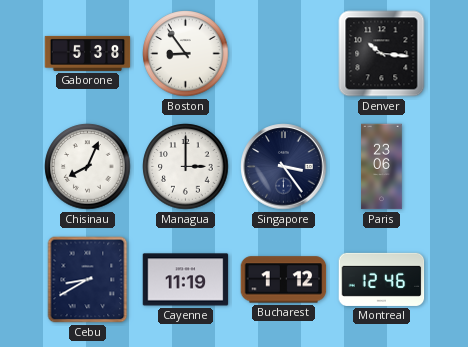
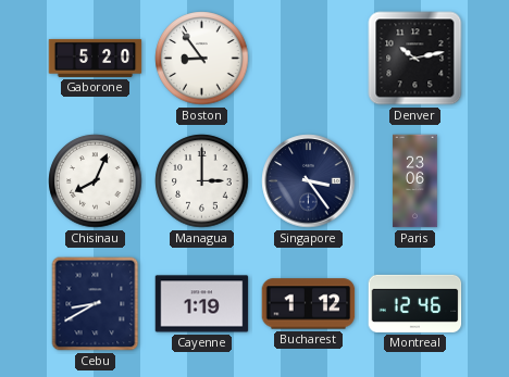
Gaborone: 5:38 -> 5:20
Denver: 10:16 -> 10:13
Cayenne: 11:19 -> 1:19
